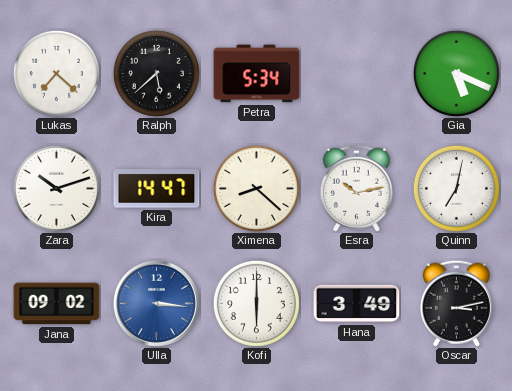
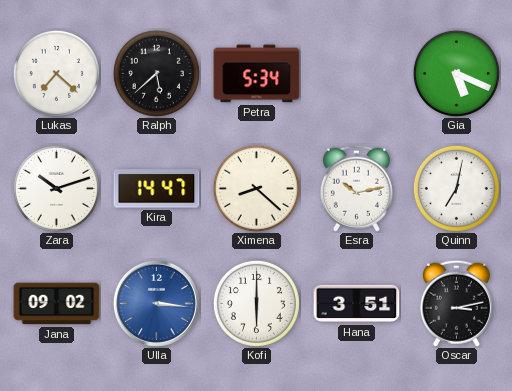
Hana: 3:49 -> 3:51
